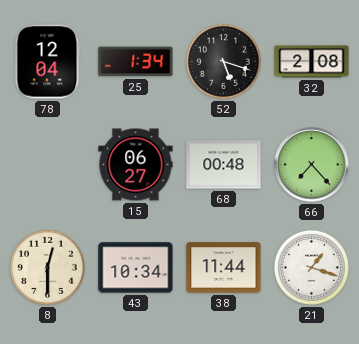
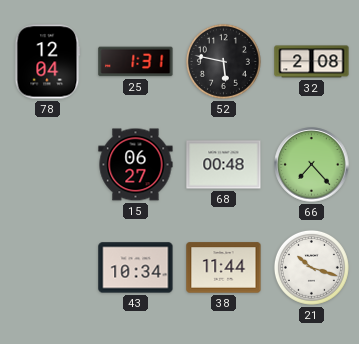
25: 1:34 -> 1:31
52: 5:18 -> 5:47
8: 12:30 -> none
21: 1:18 -> 10:18
